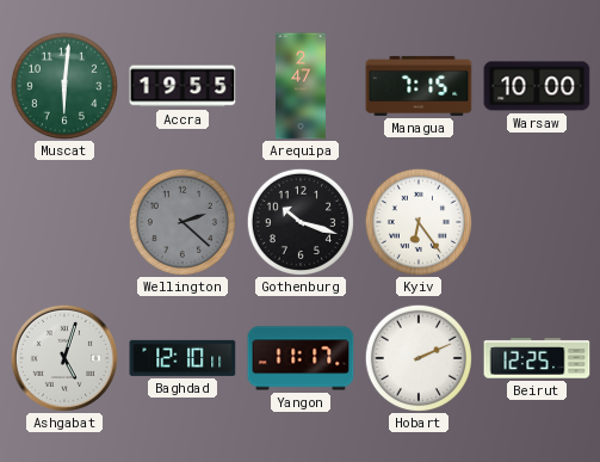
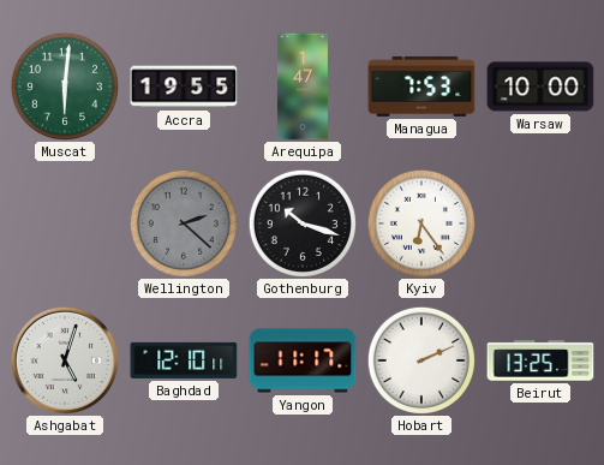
Arequipa: 2:47 -> 1:47
Managua: 7:15 -> 7:53
Beirut: 12:25 -> 13:25
